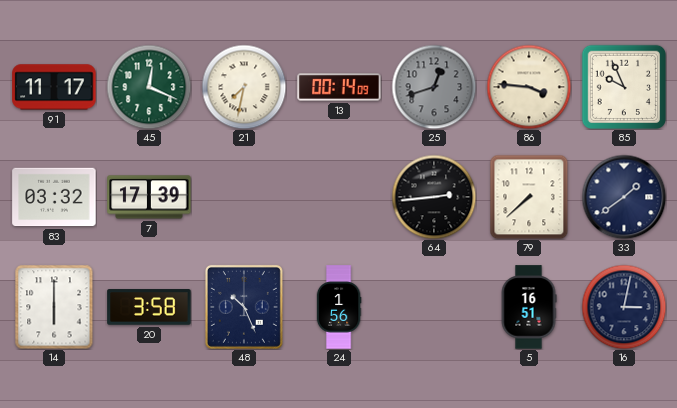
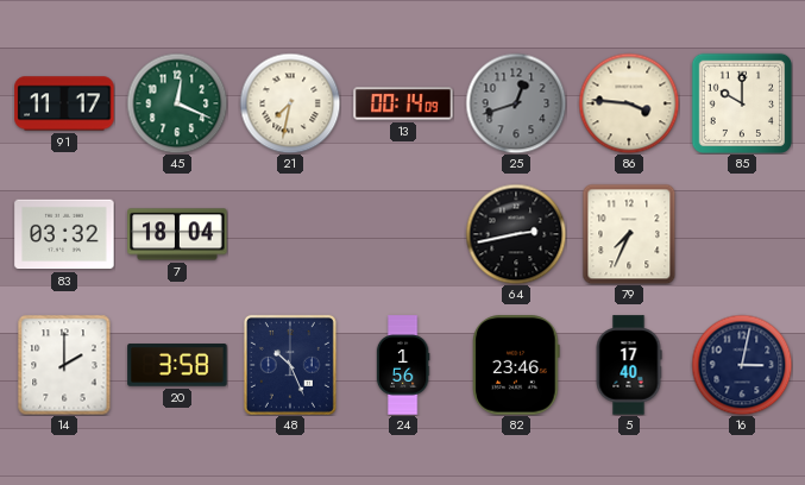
85: 9:56 -> 10:00
7: 17:39 -> 18:04
64: 2:44 -> 2:43
79: 7:38 -> 7:34
33: 1:39 -> none
14: 6:00 -> 2:00
82: none -> 23:46
5: 16:51 -> 17:40
